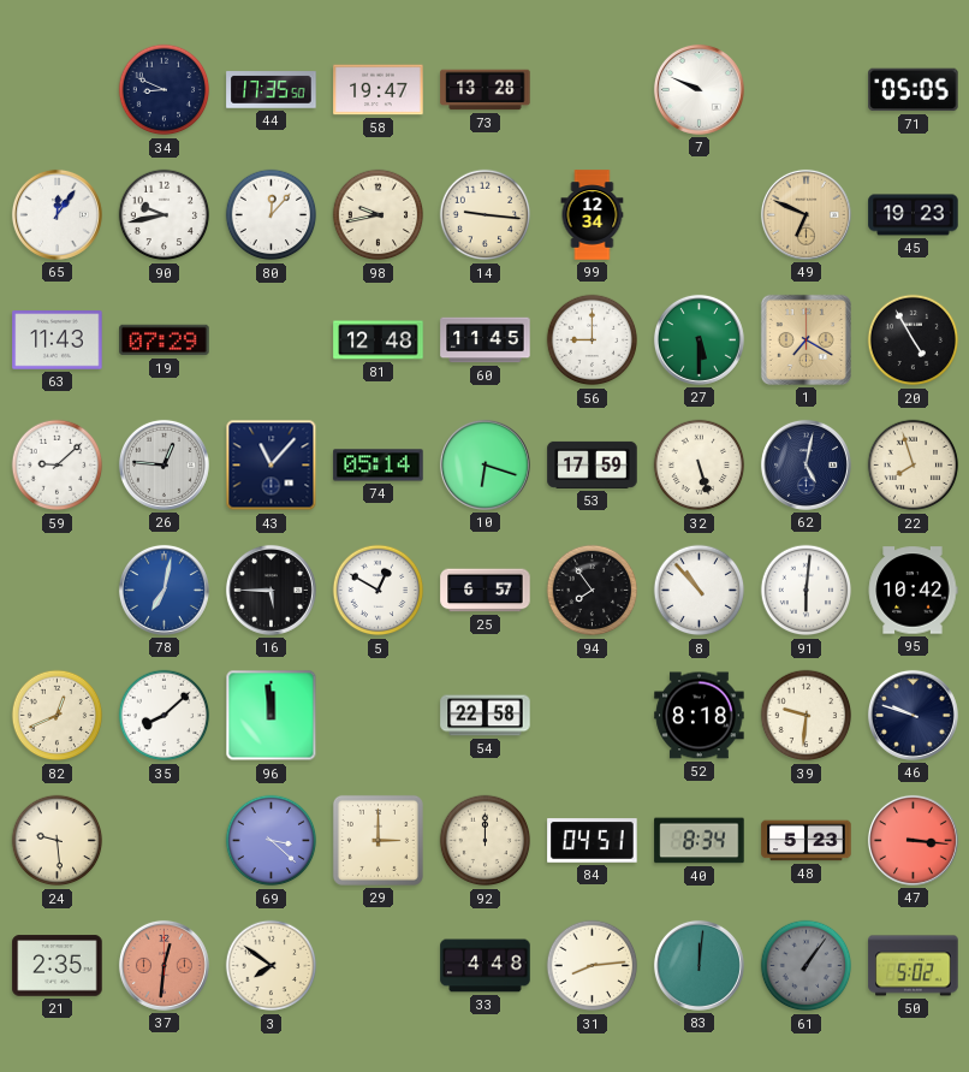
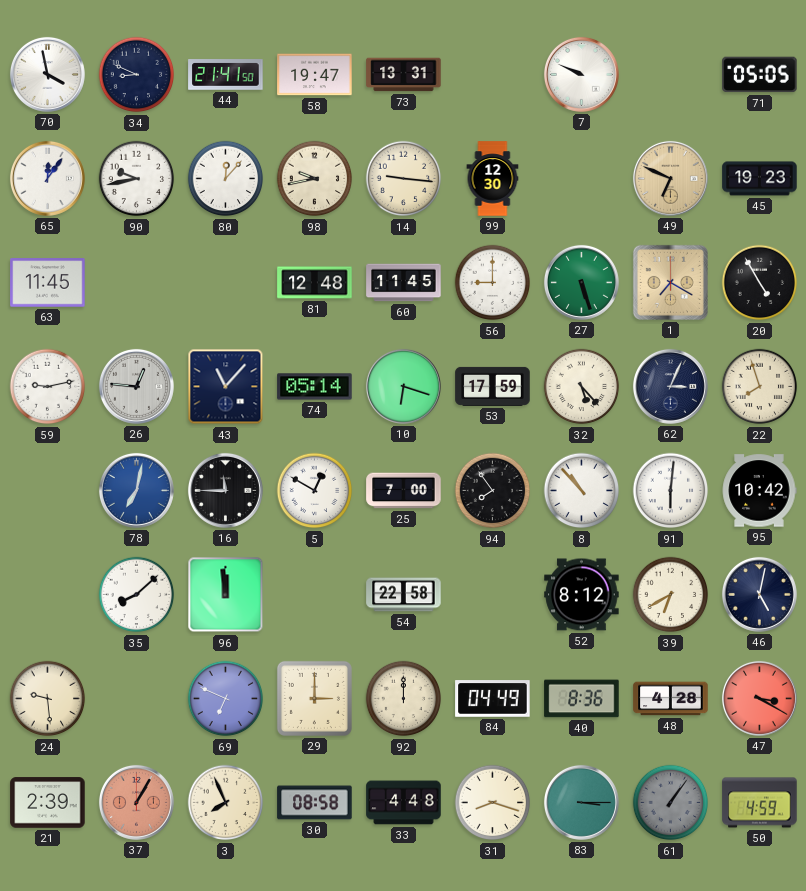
70: none -> 3:58
44: 17:35 -> 21:41
73: 13:28 -> 13:31
99: 12:34 -> 12:30
63: 11:43 -> 11:45
19: 07:29 -> none
27: 5:30 -> 5:27
59: 9:08 -> 9:13
32: 5:27 -> 5:23
62: 5:02 -> 3:04
16: 5:45 -> 11:45
25: 6:57 -> 7:00
82: 12:41 -> none
52: 8:18 -> 8:12
39: 9:31 -> 6:40
46: 9:48 -> 5:02
69: 3:22 -> 6:49
84: 04:51 -> 04:49
40: 8:34 -> 8:36
48: 5:23 -> 4:28
47: 3:16 -> 3:20
21: 2:35 -> 2:39
37: 12:31 -> 1:05
3: 7:51 -> 7:56
30: none -> 08:58
31: 8:14 -> 8:18
83: 12:01 -> 3:15
50: 5:02 -> 4:59
